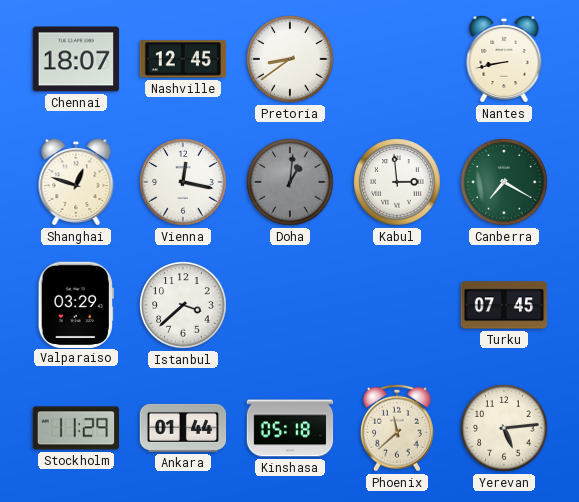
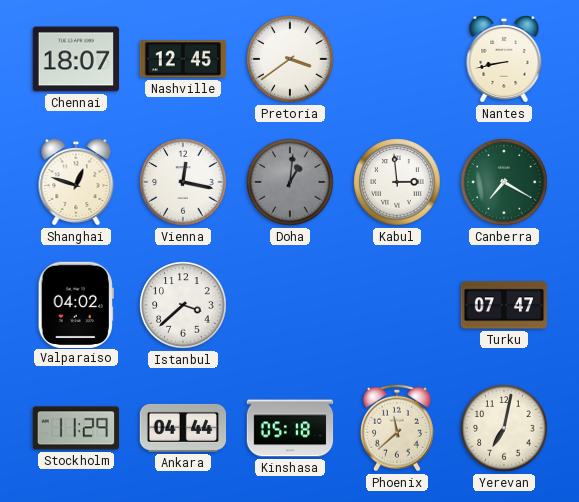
Pretoria: 8:39 -> 3:39
Valparaiso: 03:29 -> 04:02
Turku: 07:45 -> 07:47
Ankara: 01:44 -> 04:44
Yerevan: 5:14 -> 7:02
